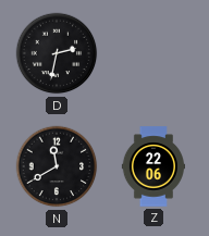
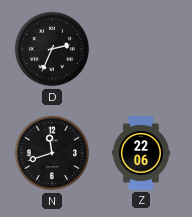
D: 2:32 -> 2:34
N: 11:40 -> 11:42
